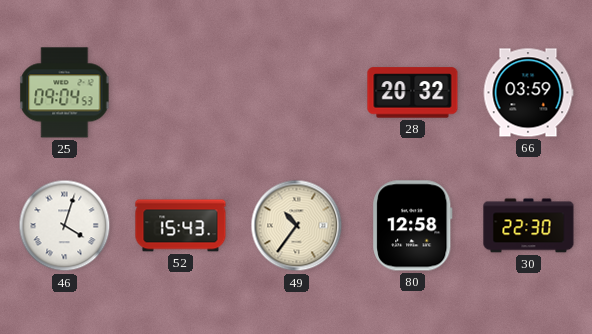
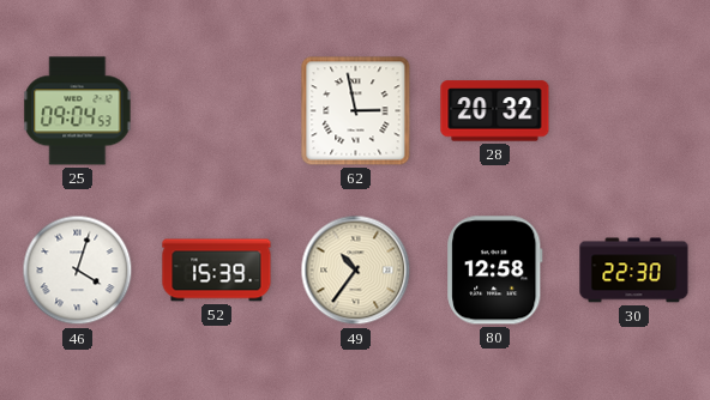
62: none -> 2:58
66: 03:59 -> none
52: 15:43 -> 15:39
